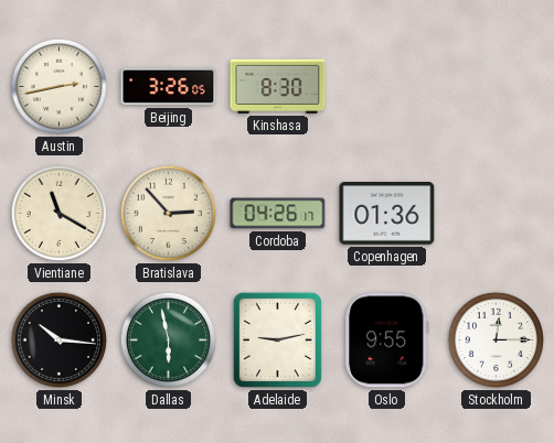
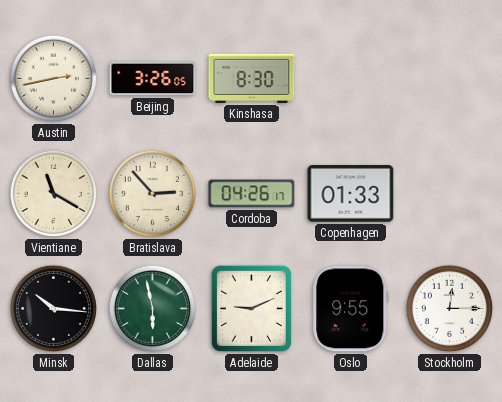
Copenhagen: 01:36 -> 01:33
Adelaide: 9:13 -> 9:11
